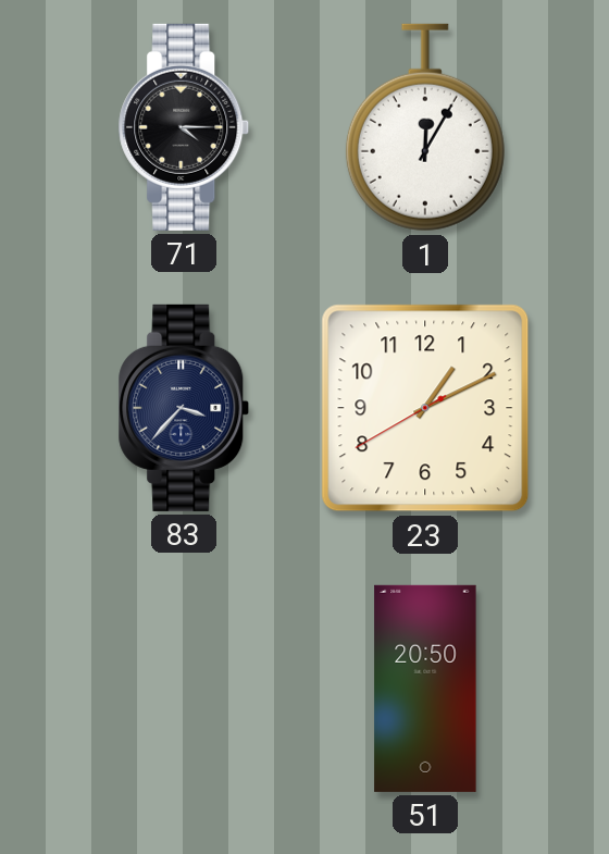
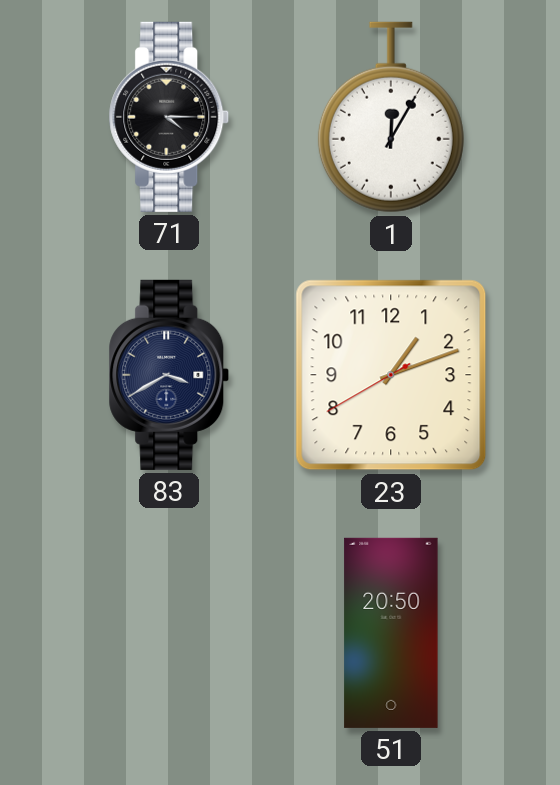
83: 3:37 -> 3:40
23: 1:10 -> 1:11
